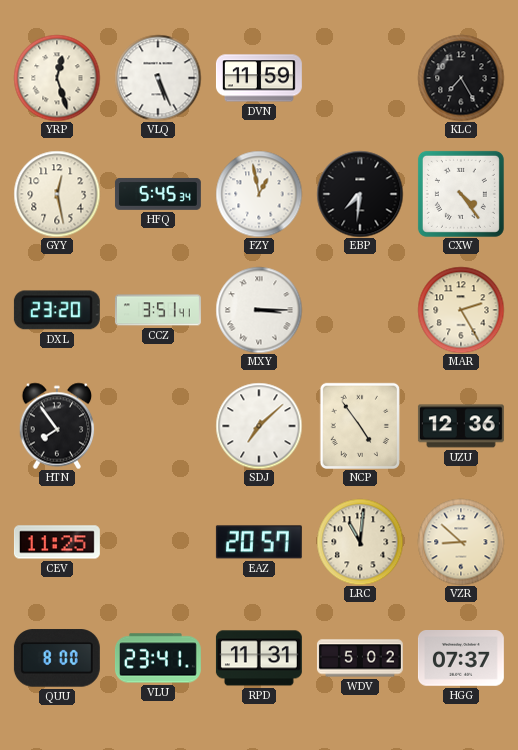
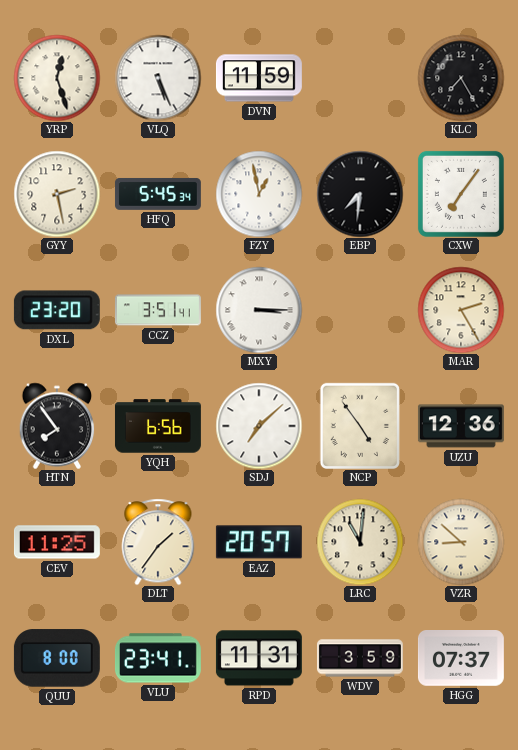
GYY: 12:28 -> 2:28
CXW: 4:24 -> 7:06
YQH: none -> 6:56
DLT: none -> 1:36
WDV: 5:02 -> 3:59
